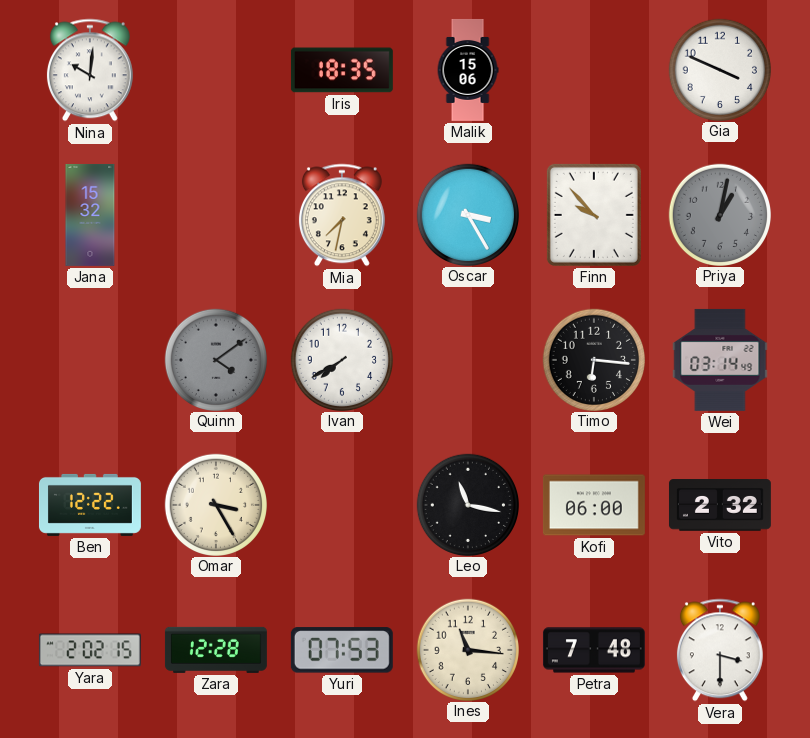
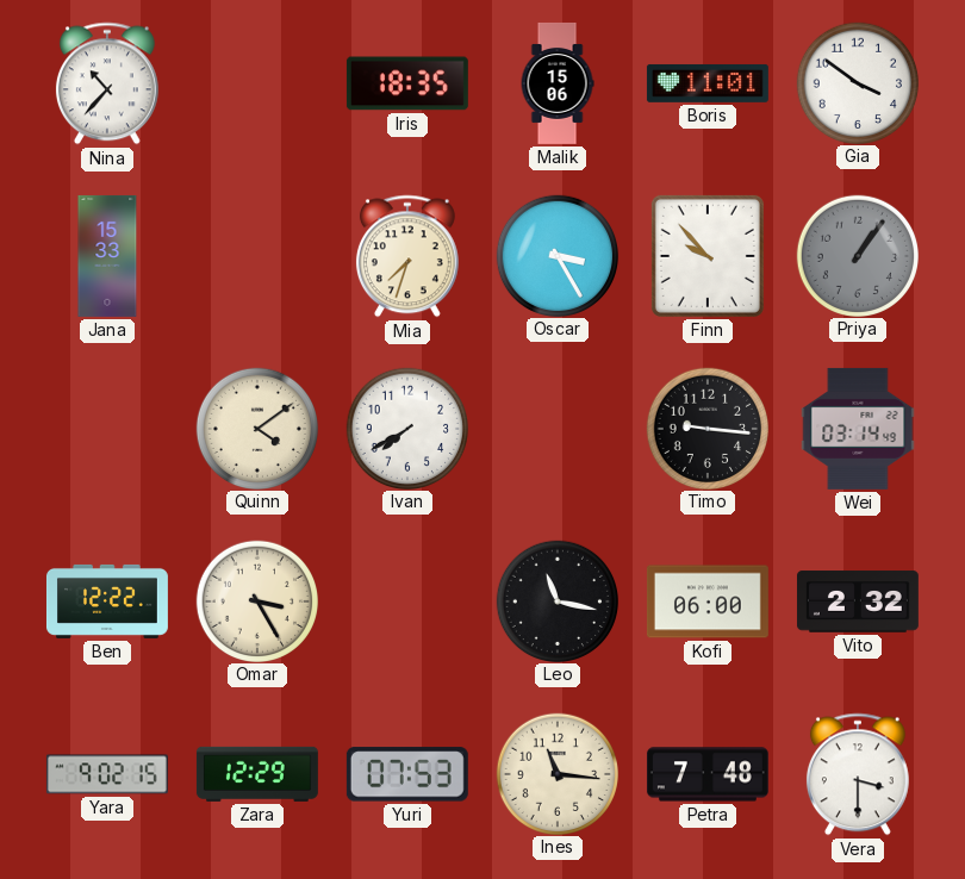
Nina: 10:01 -> 10:37
Boris: none -> 11:01
Gia: 3:49 -> 3:51
Jana: 15:32 -> 15:33
Mia: 7:32 -> 7:33
Priya: 1:02 -> 1:06
Quinn dial: grey -> cream
Timo: 6:16 -> 9:16
Yara: 2:02 -> 9:02
Zara: 12:28 -> 12:29
